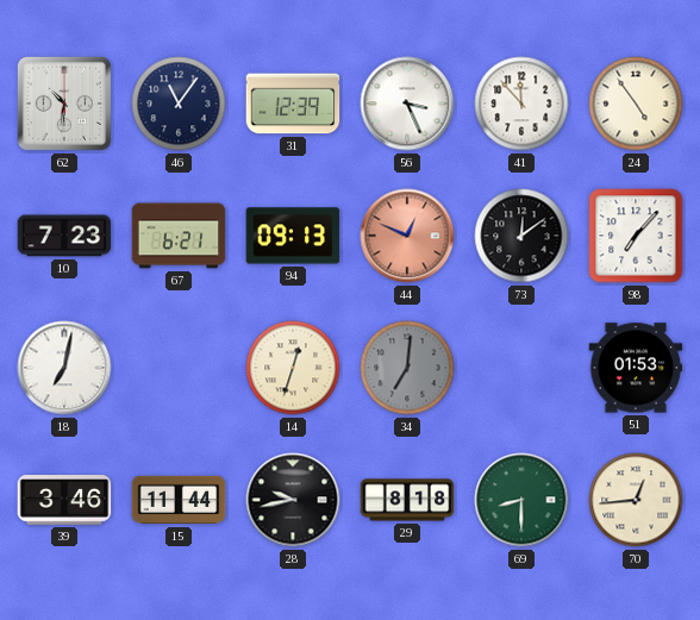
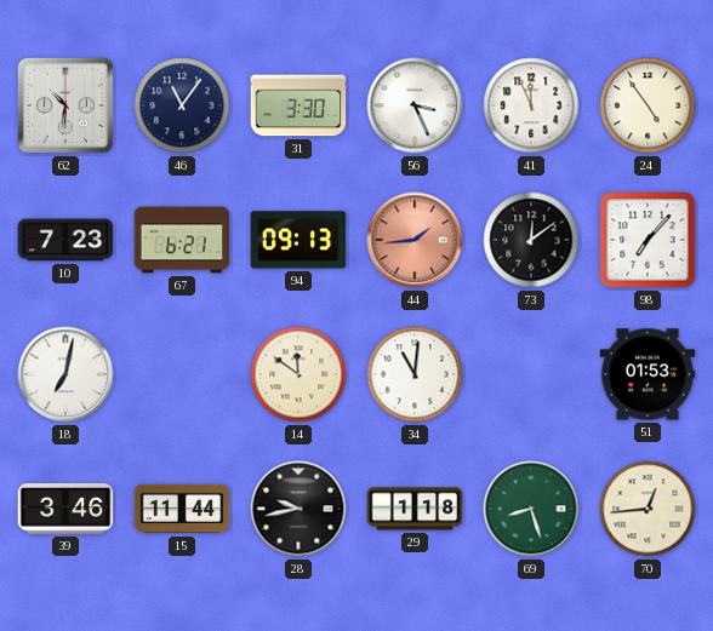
31: 12:39 -> 3:30
41: 11:53 -> 11:56
44: 12:49 -> 1:44
14: 12:33 -> 11:51
34: 7:01 -> 11:01
34 dial: grey -> white
29: 8:18 -> 1:18
69: 8:30 -> 8:27
